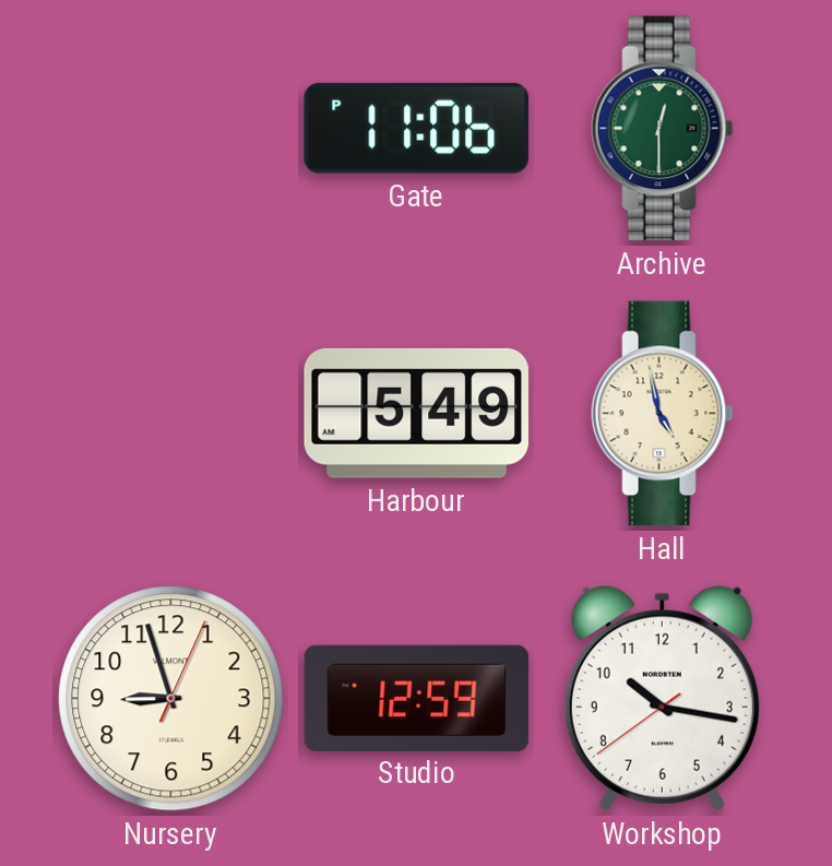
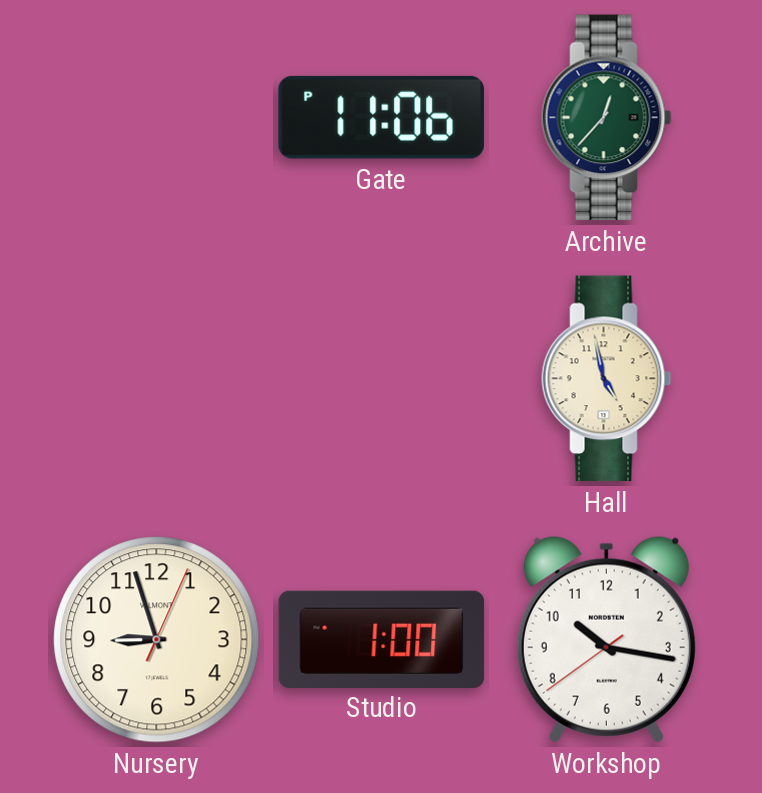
Archive: 12:30 -> 12:37
Harbour: 5:49 -> none
Studio: 12:59 -> 1:00
